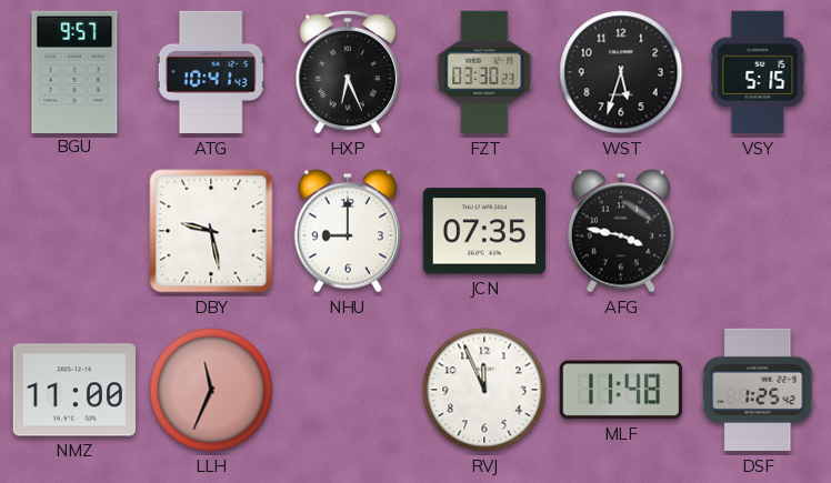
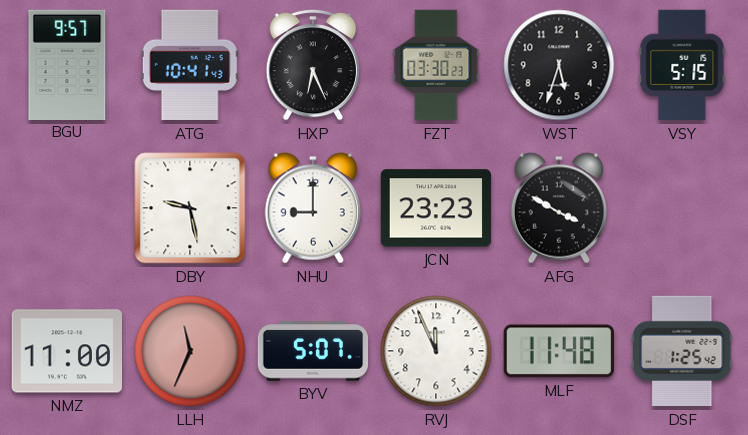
JCN: 07:35 -> 23:23
AFG: 3:47 -> 3:50
BYV: none -> 5:07
